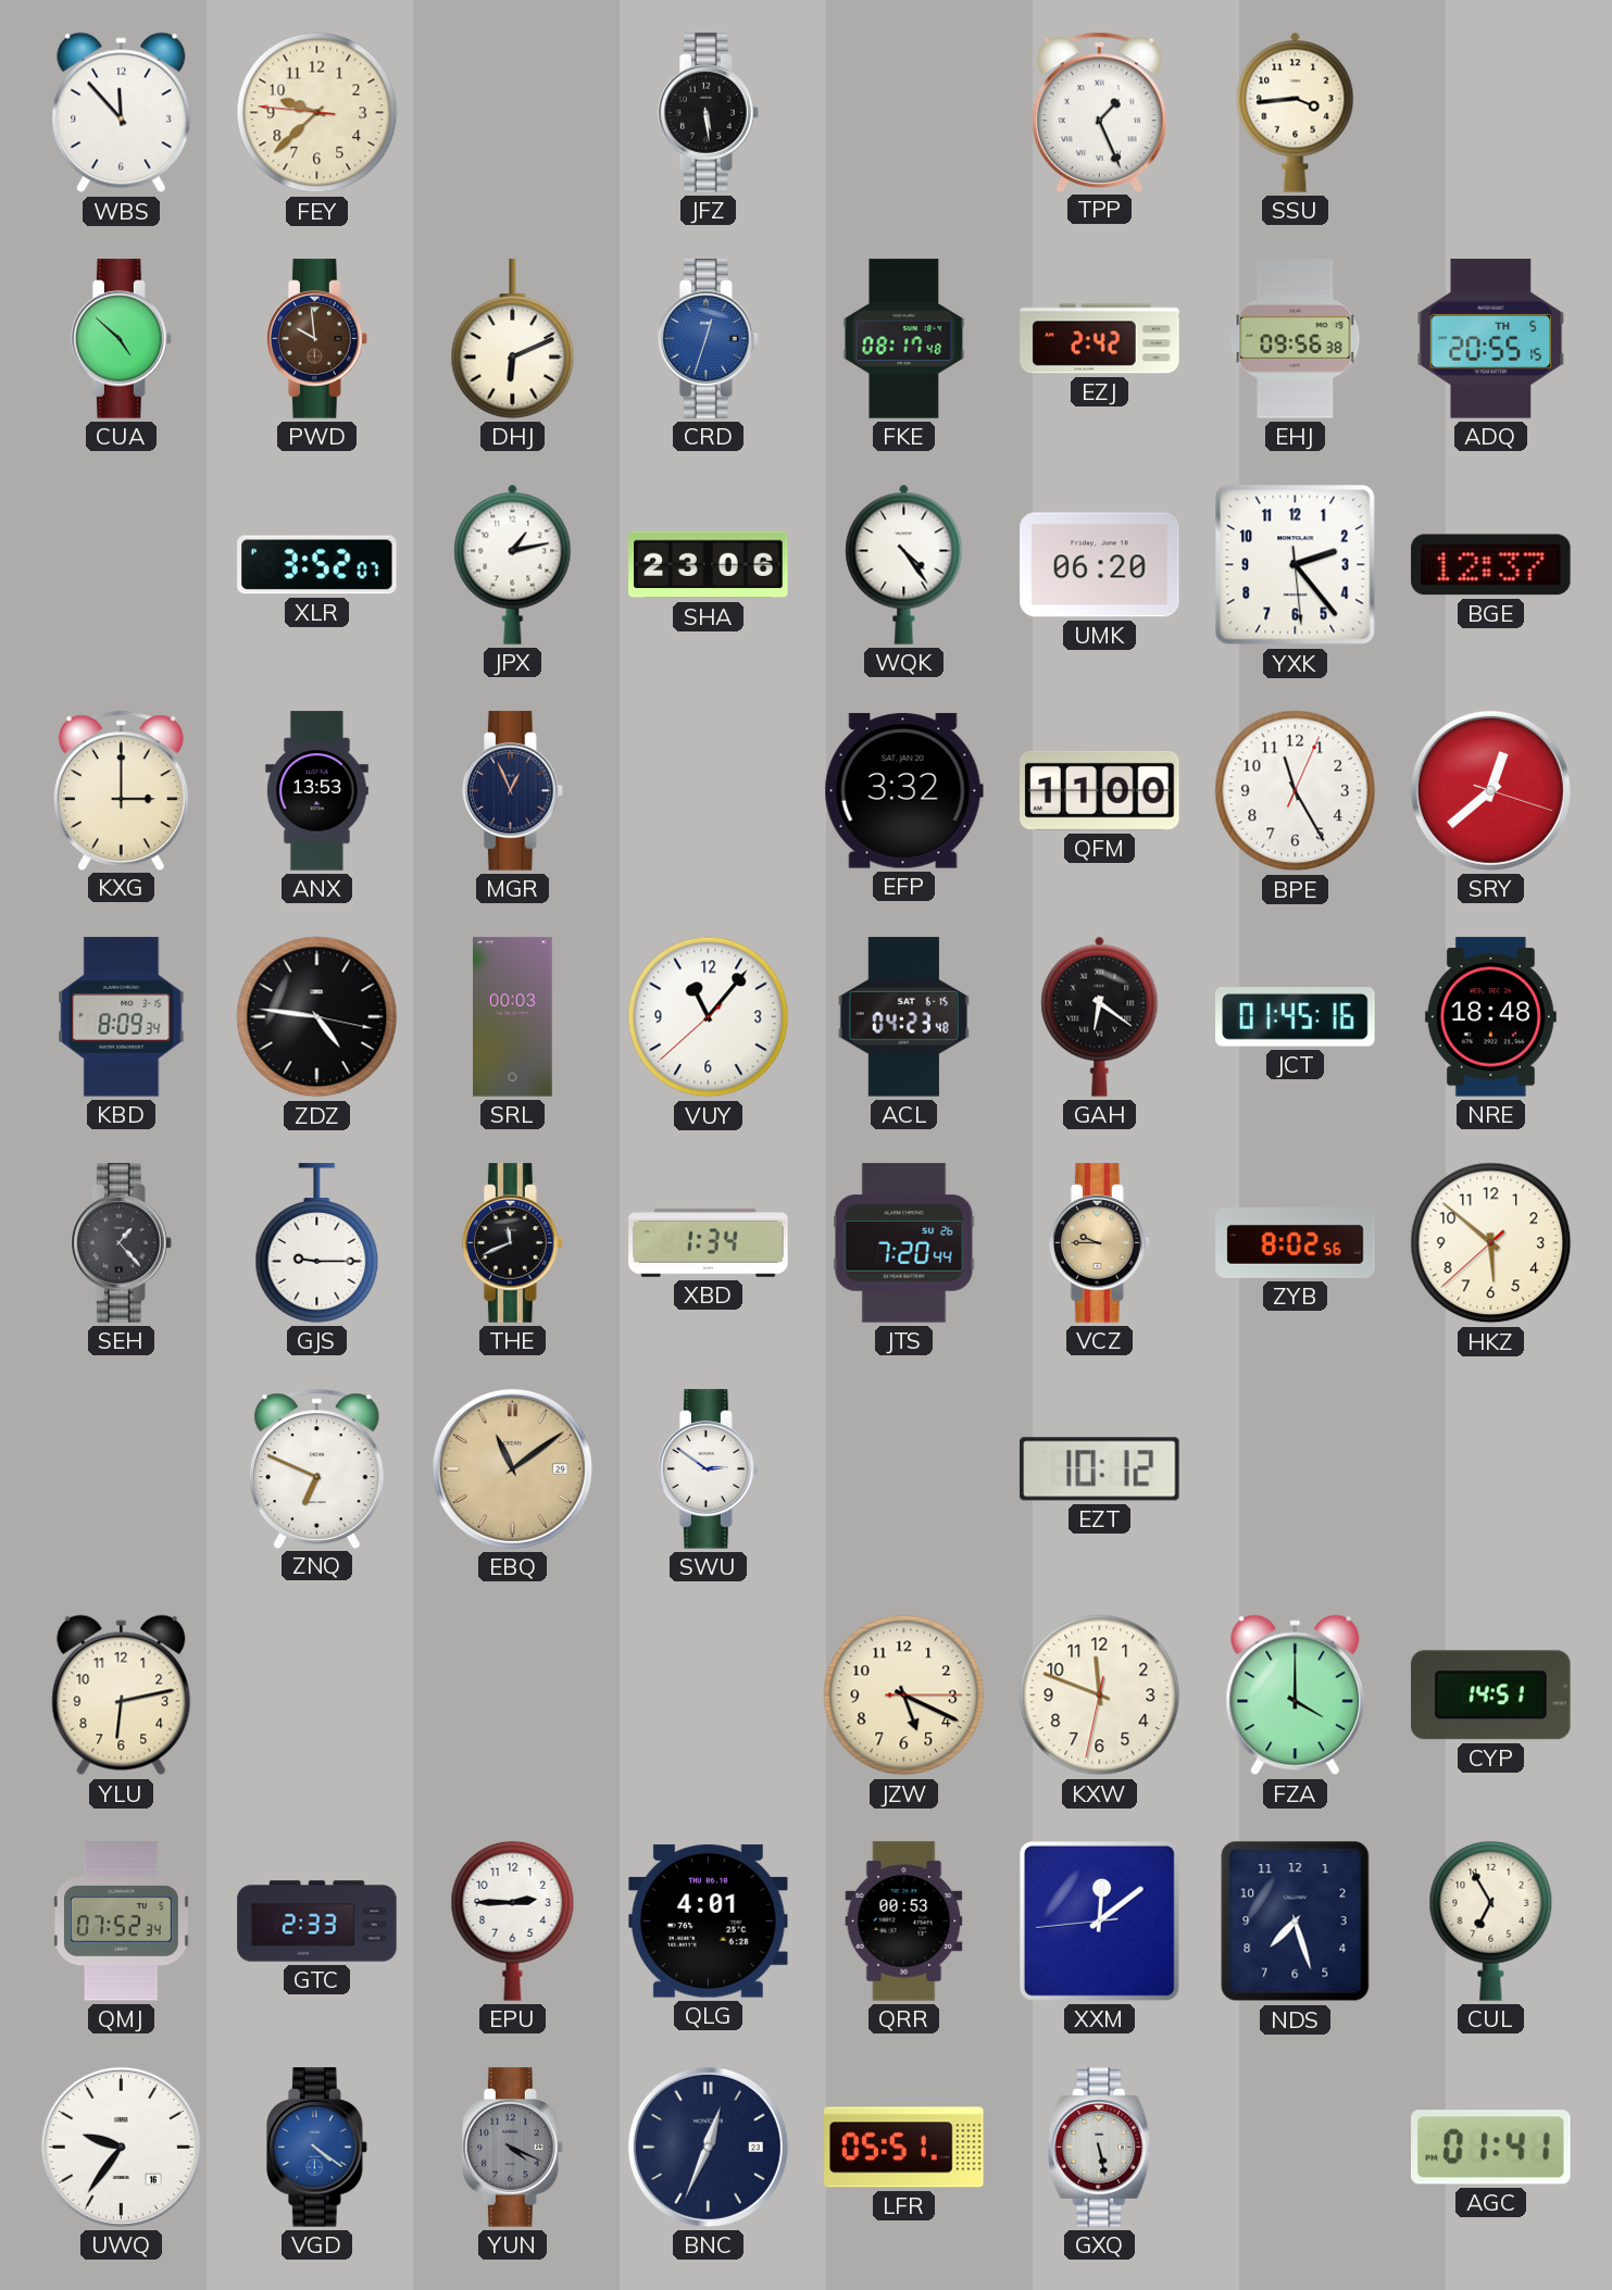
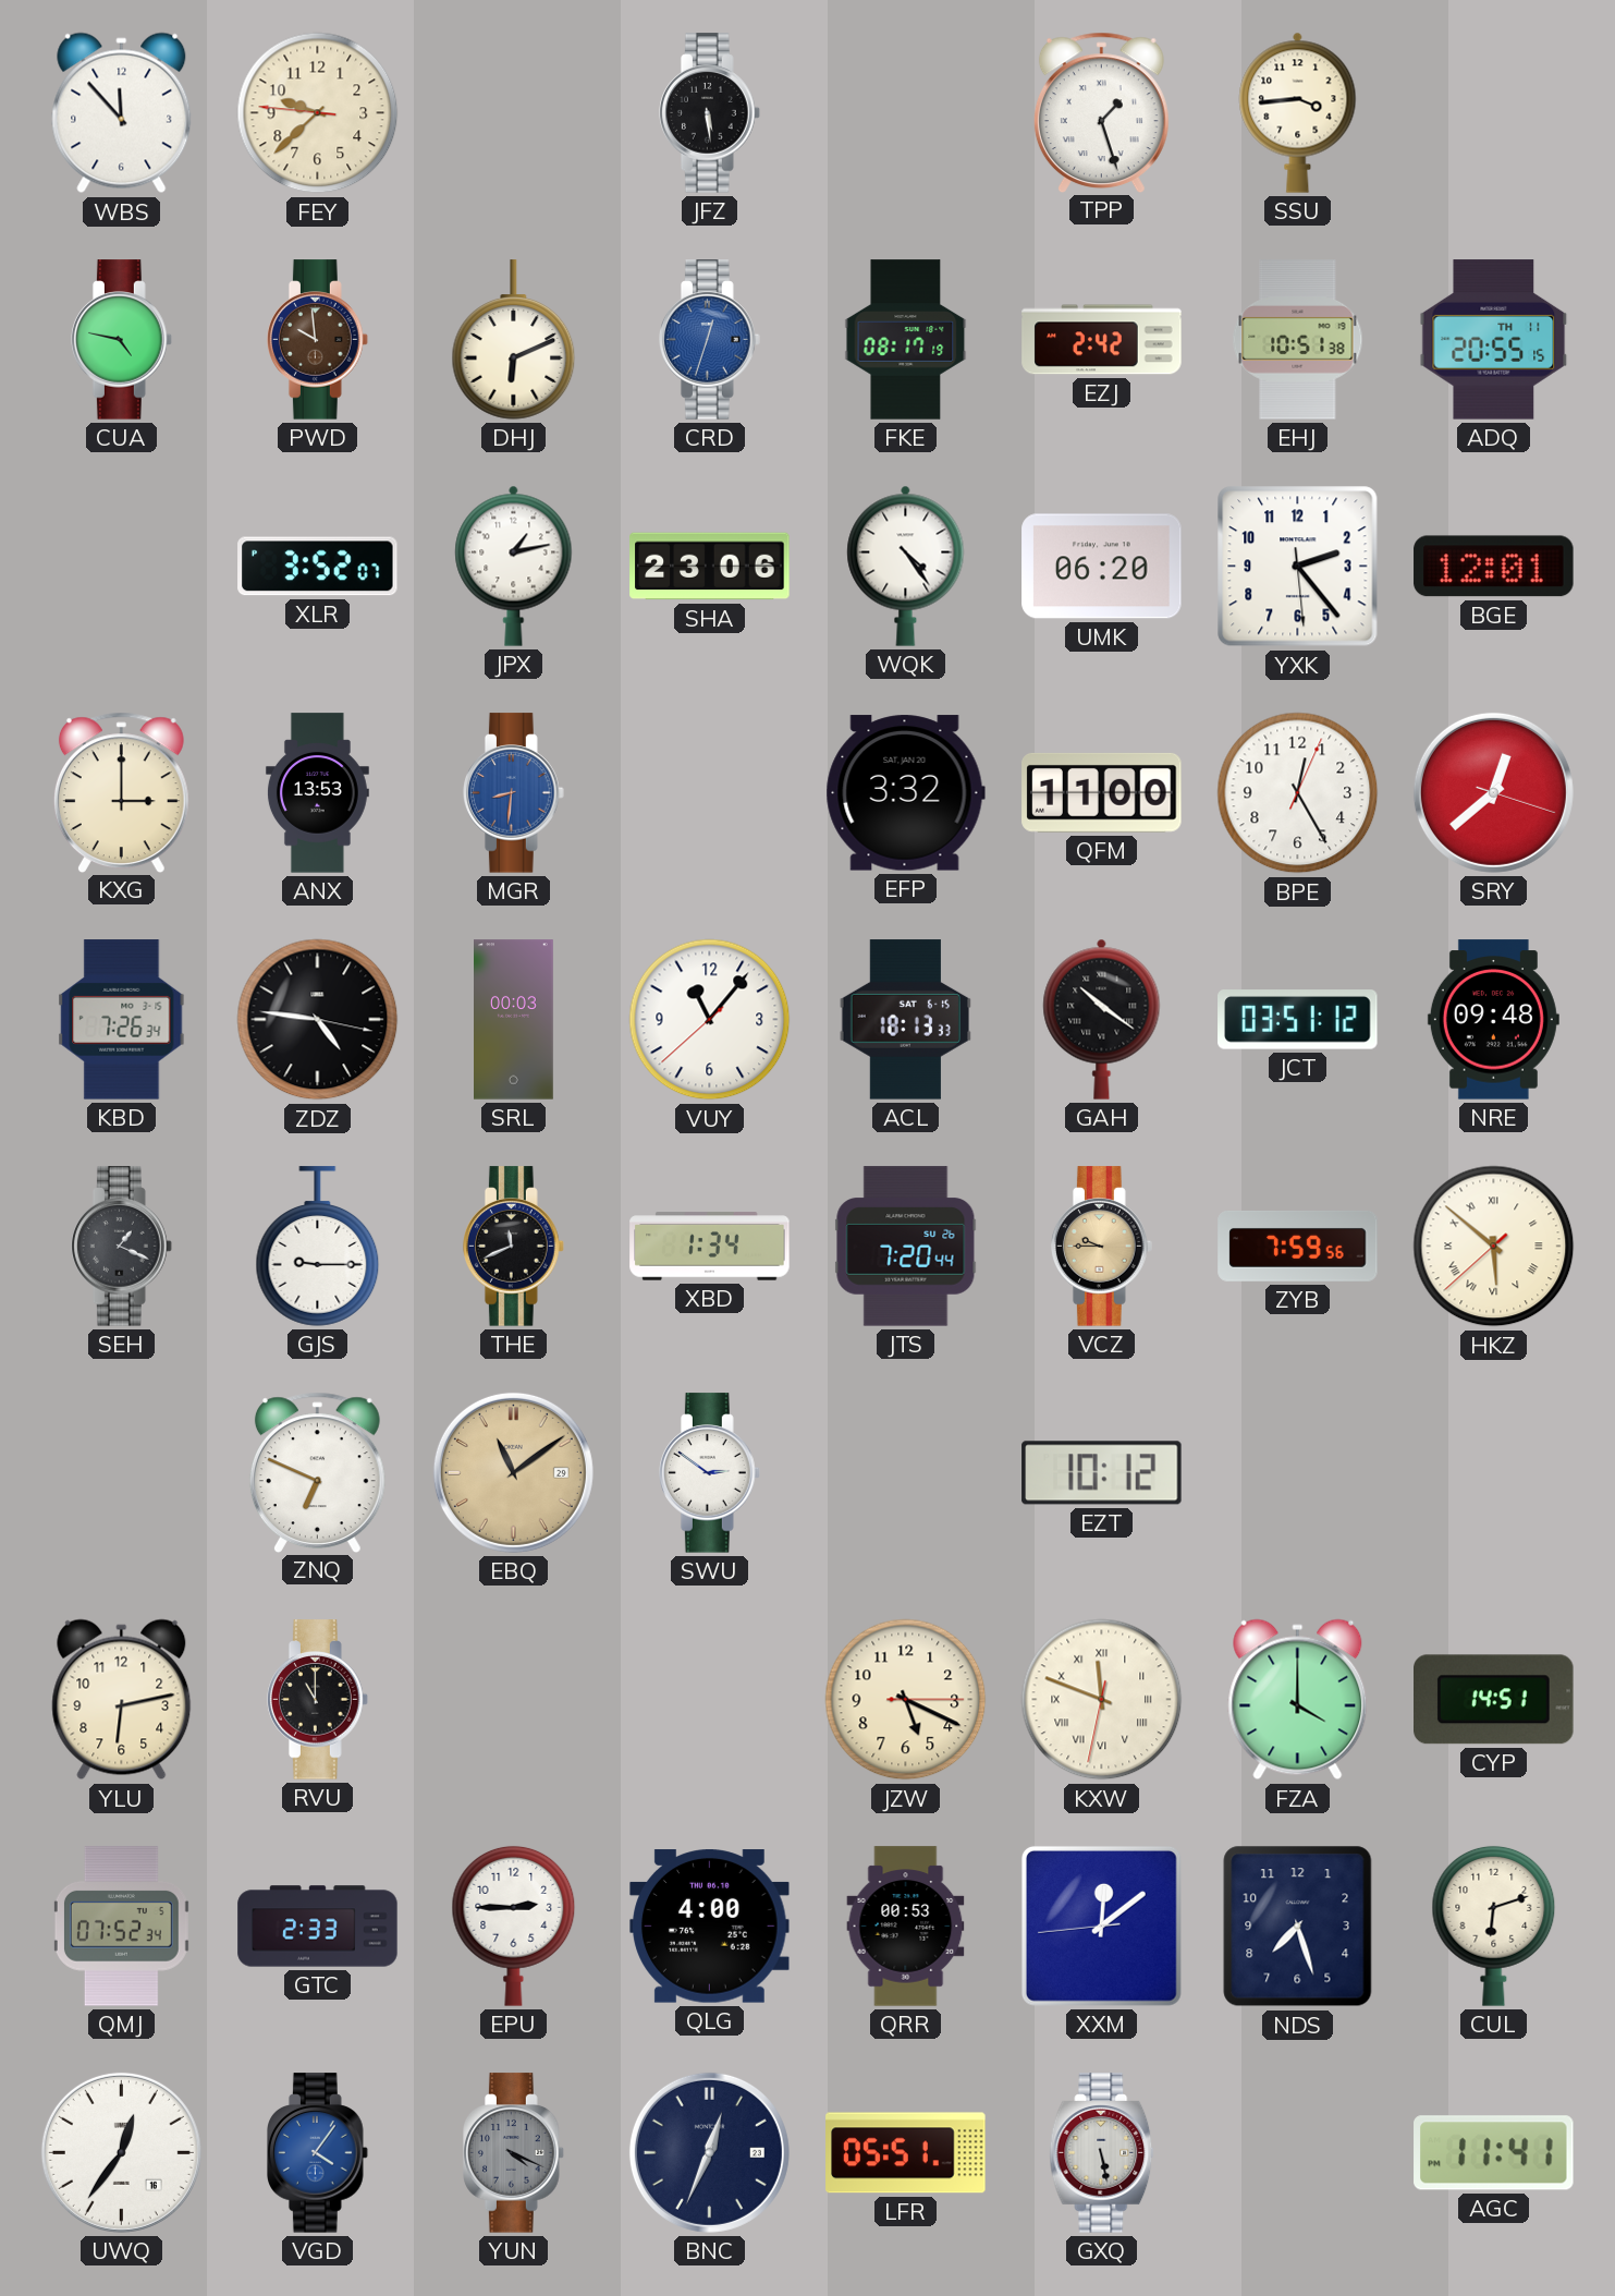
TPP: 1:26 -> 1:27
CUA: 4:52 -> 4:47
FKE: 08:17:48 -> 08:17:19
EHJ: 09:56 -> 10:51
ADQ date: TH 5 -> TH 11
BGE: 12:37 -> 12:01
MGR: 12:56 -> 8:31
MGR dial: navy -> blue
BPE: 11:25 -> 12:25
KBD: 8:09 -> 7:26
ACL: 04:23 -> 18:13
GAH: 6:21 -> 10:21
JCT: 01:45 -> 03:51
NRE: 18:48 -> 09:48
SEH: 1:23 -> 1:19
ZYB: 8:02 -> 7:59
HKZ numerals: Arabic -> Roman
RVU: none -> 11:00
KXW numerals: Arabic -> Roman
QLG: 4:01 -> 4:00
CUL: 6:55 -> 6:12
UWQ: 9:36 -> 12:36
VGD: 4:21 -> 4:06
AGC: 01:41 -> 11:41
